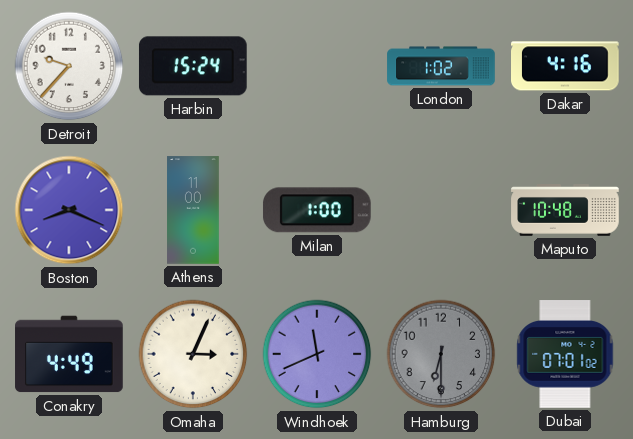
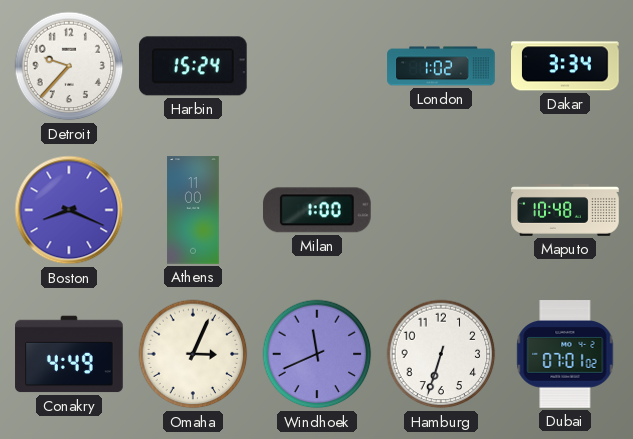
Dakar: 4:16 -> 3:34
Hamburg: 6:30 -> 6:33
Hamburg dial: grey -> white
